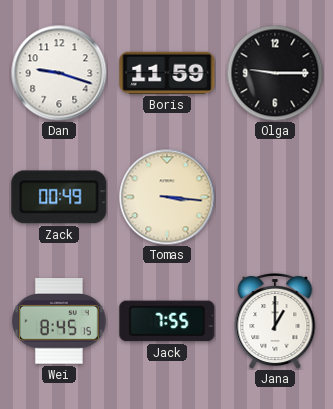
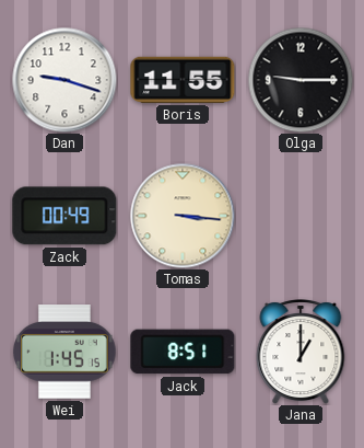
Boris: 11:59 -> 11:55
Wei: 8:45 -> 1:45
Jack: 7:55 -> 8:51
